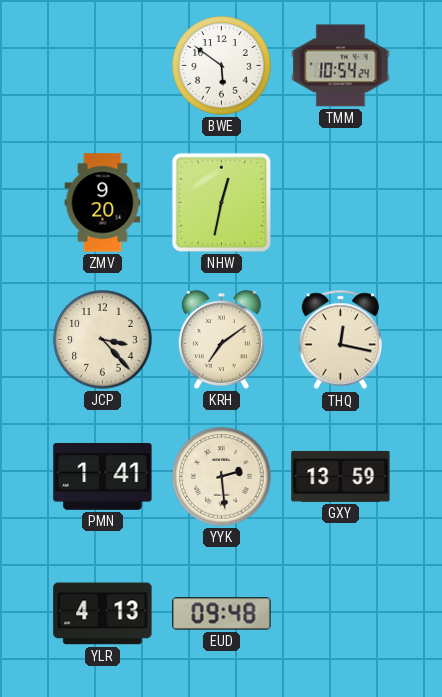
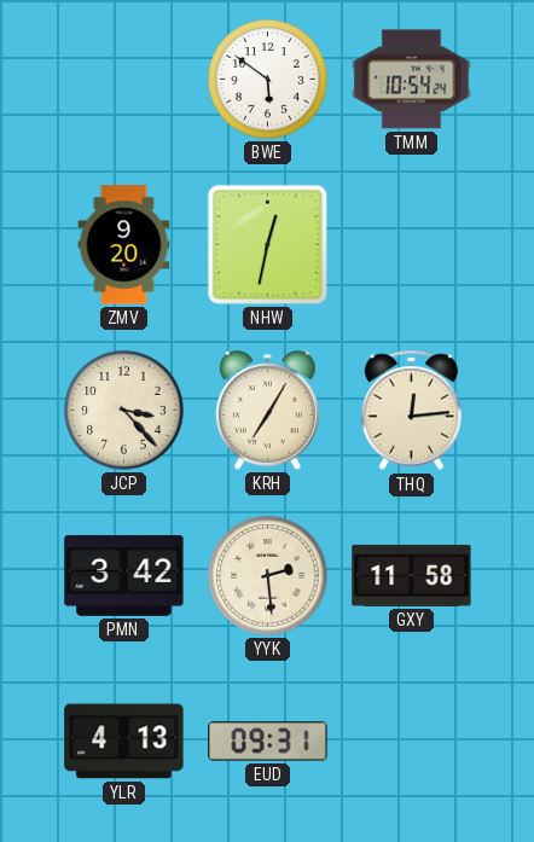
KRH: 7:09 -> 7:05
THQ: 12:17 -> 12:14
PMN: 1:41 -> 3:42
GXY: 13:59 -> 11:58
EUD: 09:48 -> 09:31
